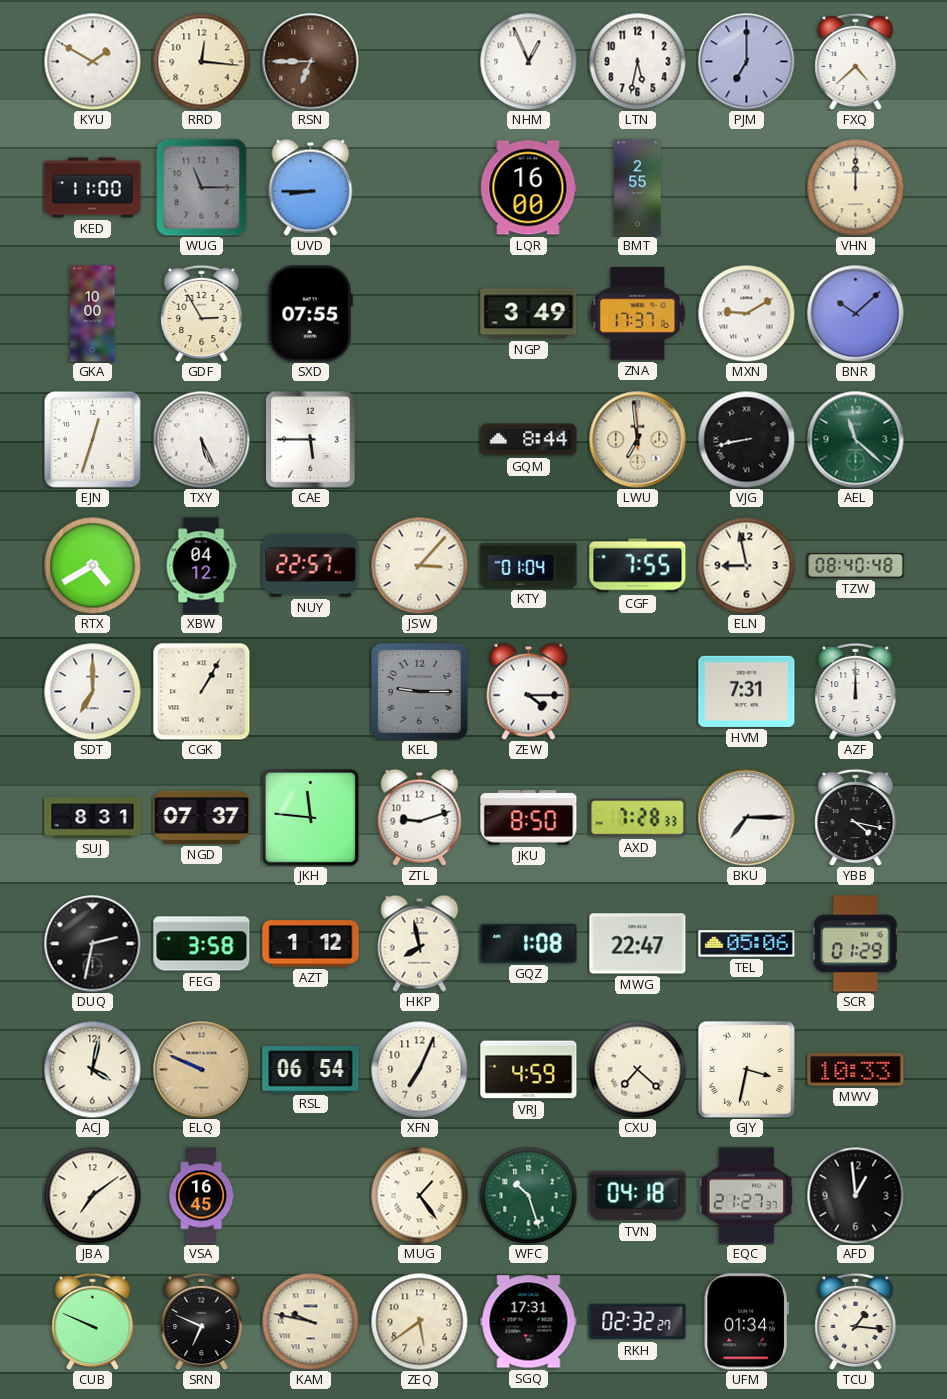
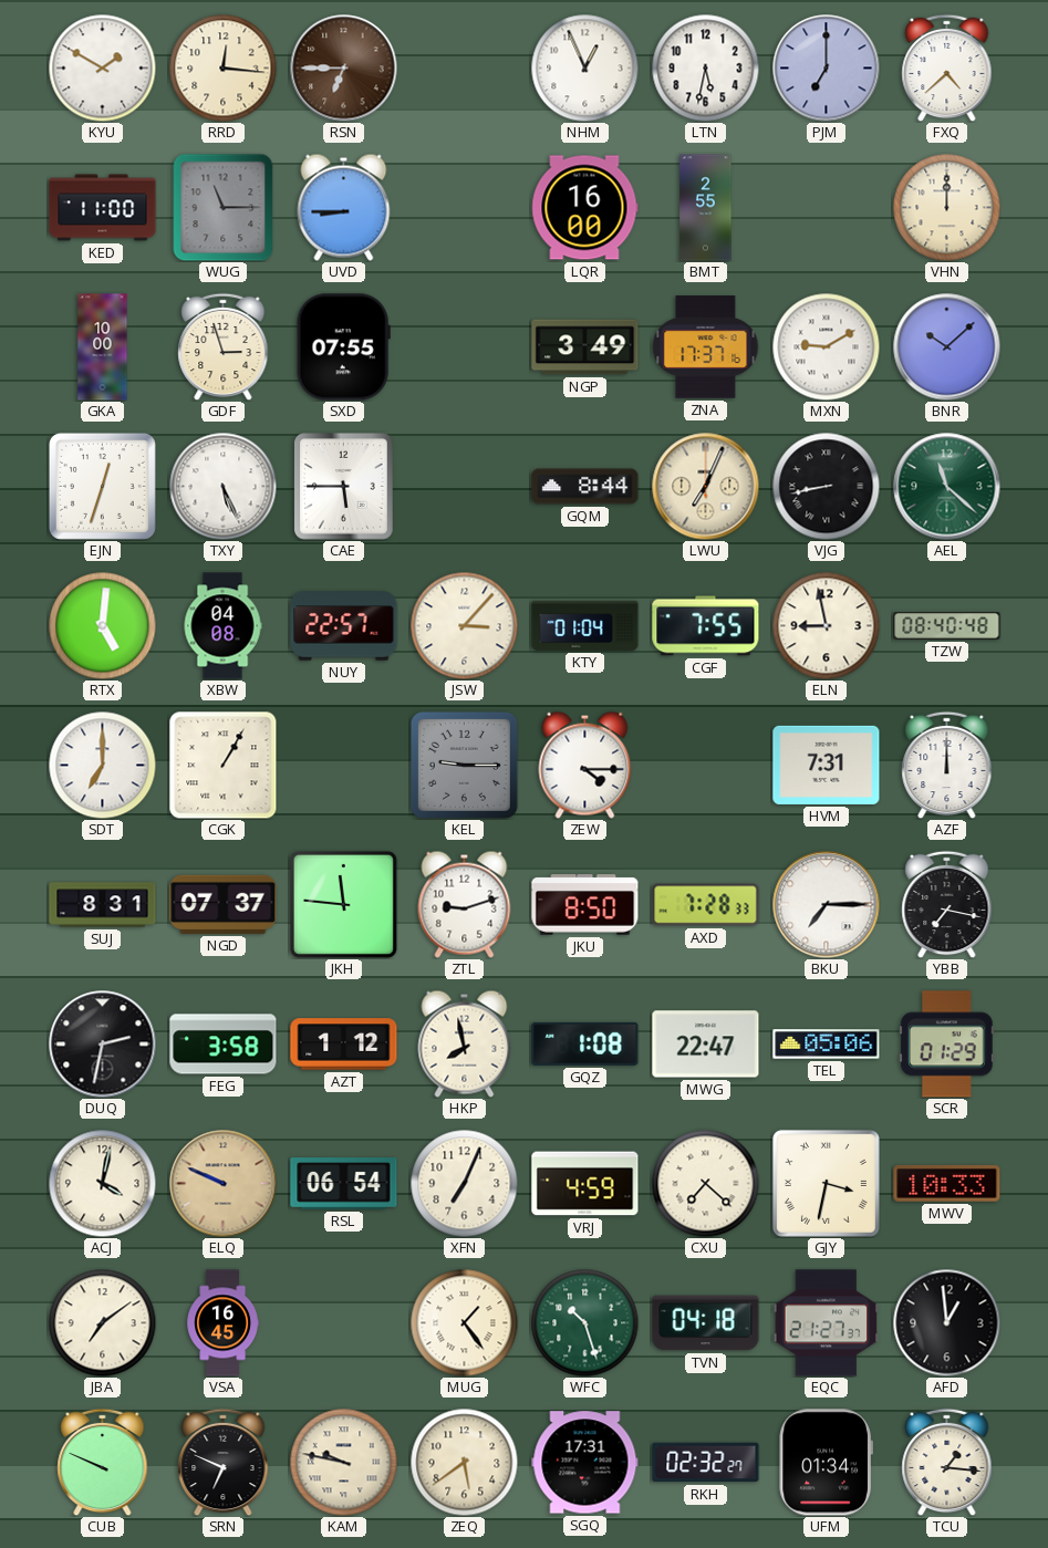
GDF: 2:55 -> 2:57
LWU: 6:59 -> 7:04
RTX: 4:40 -> 5:01
XBW: 04:12 -> 04:08
YBB: 4:17 -> 7:17
